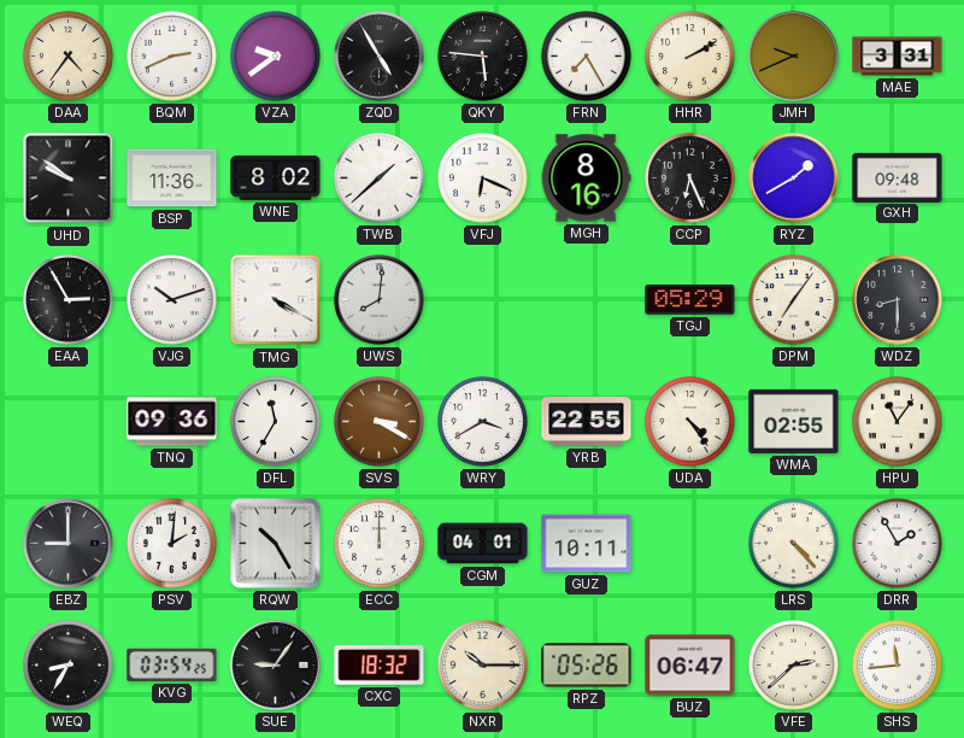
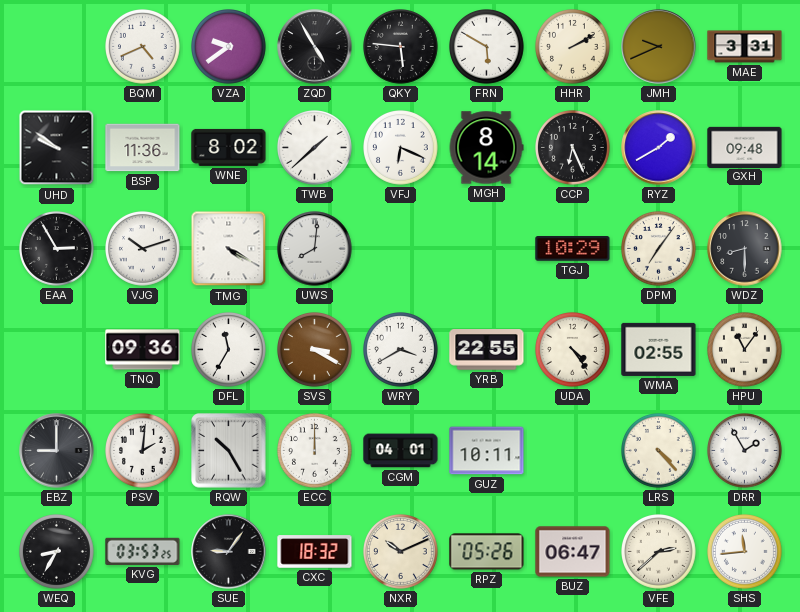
DAA: 4:36 -> none
BQM: 2:41 -> 4:41
FRN: 7:25 -> 5:50
MGH: 8:16 -> 8:14
TGJ: 05:29 -> 10:29
KVG: 03:54 -> 03:53
NXR: 10:15 -> 10:11
